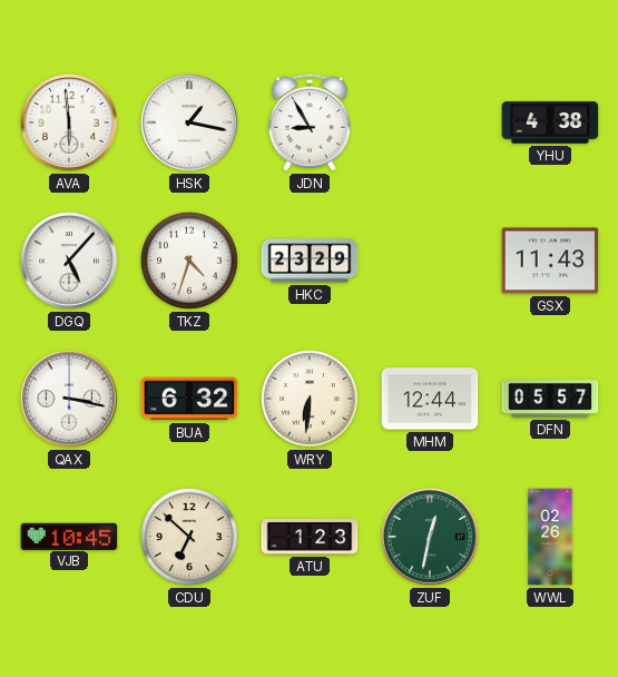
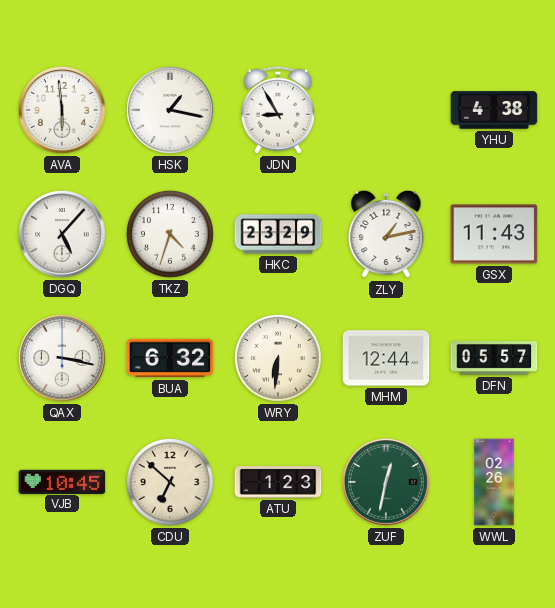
ZLY: none -> 1:13
